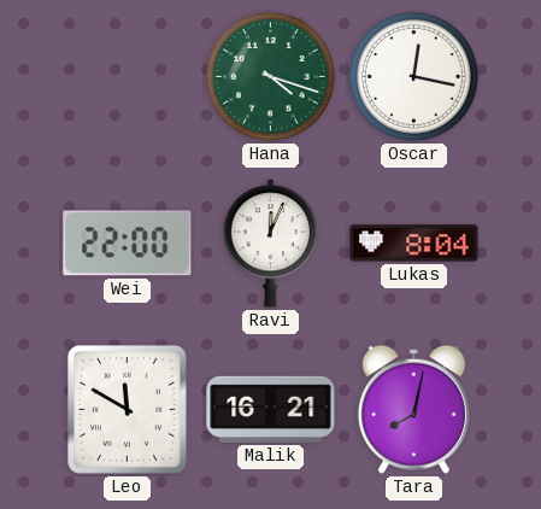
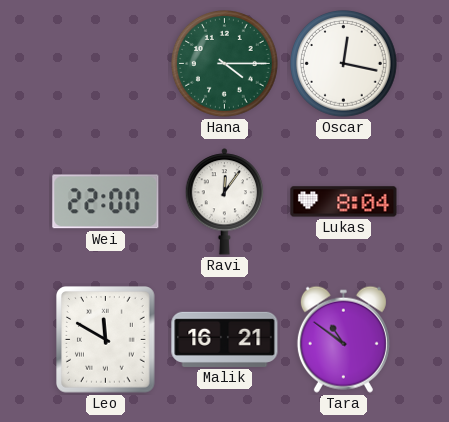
Hana: 4:18 -> 4:15
Ravi: 12:04 -> 12:06
Tara: 8:02 -> 10:51
